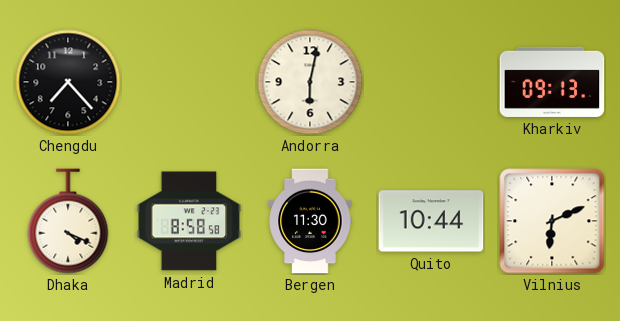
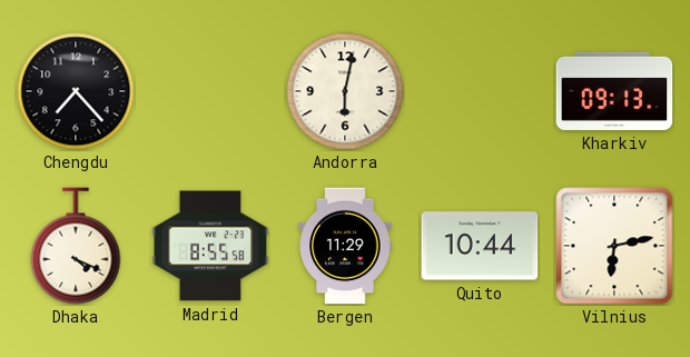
Madrid: 8:58 -> 8:55
Bergen: 11:30 -> 11:29
Vilnius: 6:11 -> 6:13
